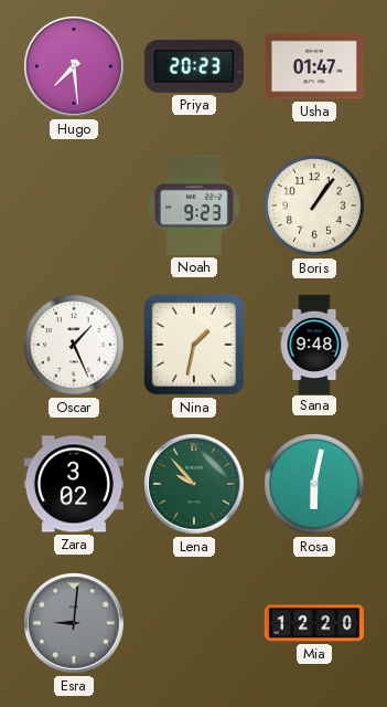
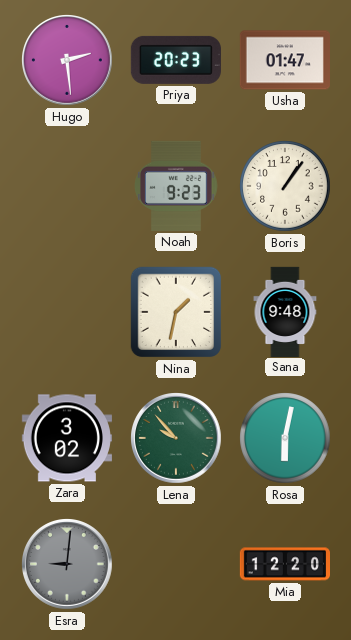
Hugo: 7:29 -> 2:29
Oscar: 1:26 -> none
